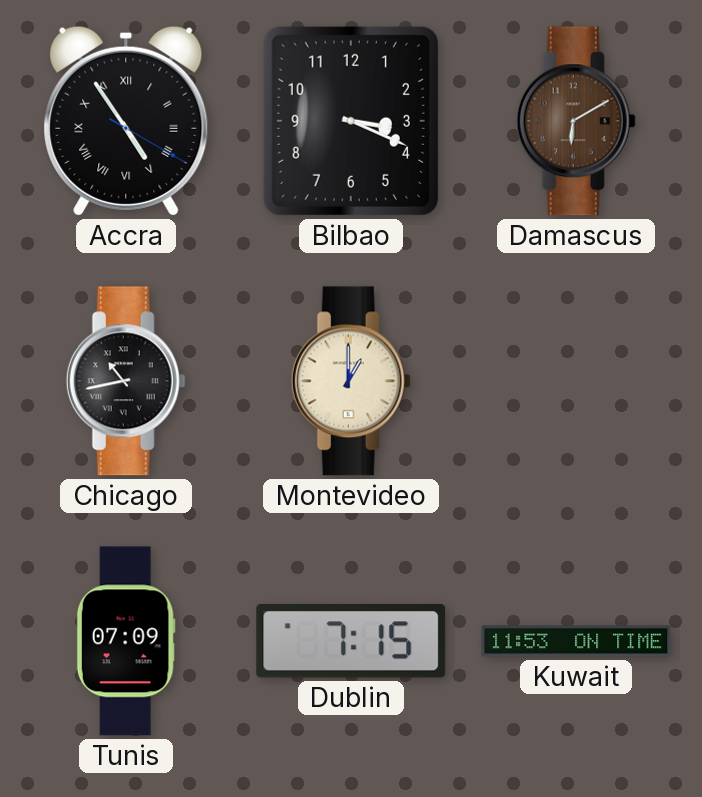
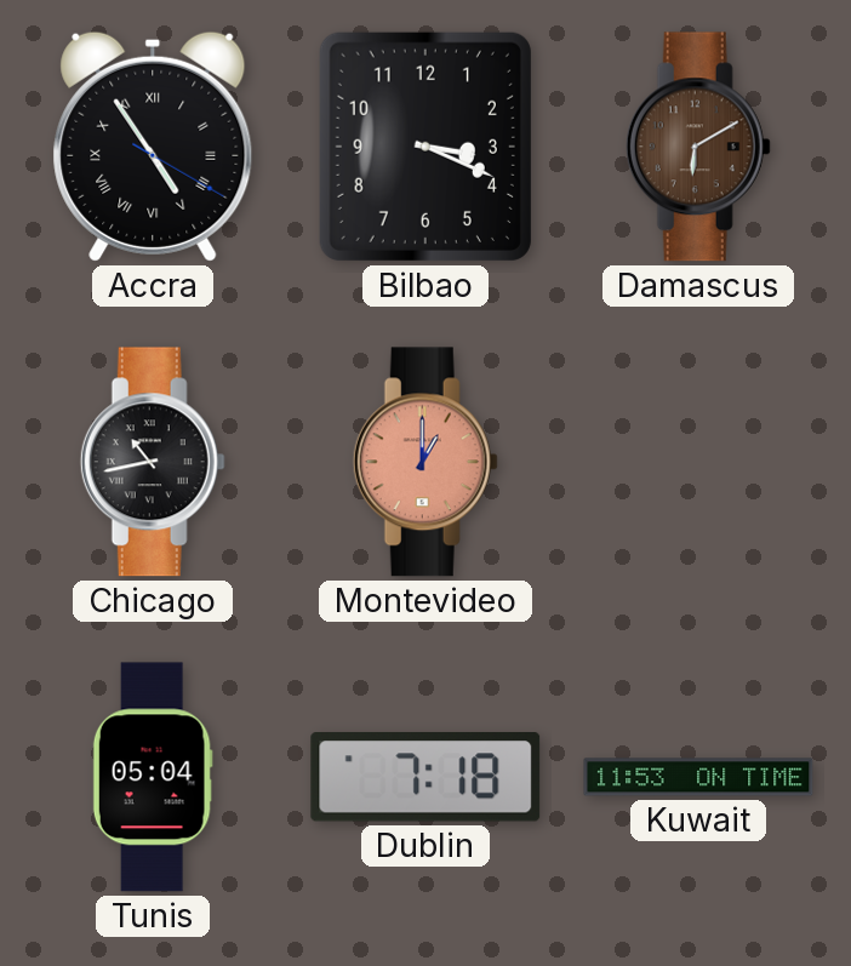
Montevideo dial: cream -> salmon
Tunis: 07:09 -> 05:04
Dublin: 7:15 -> 7:18
